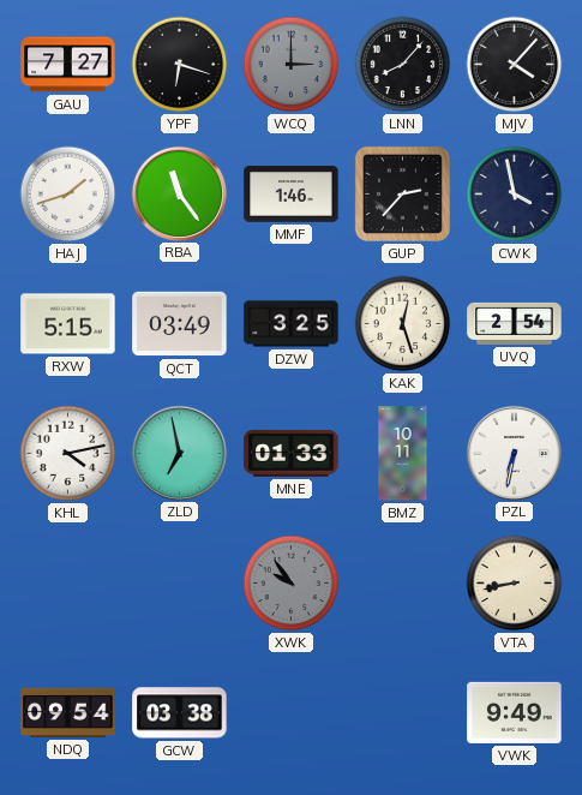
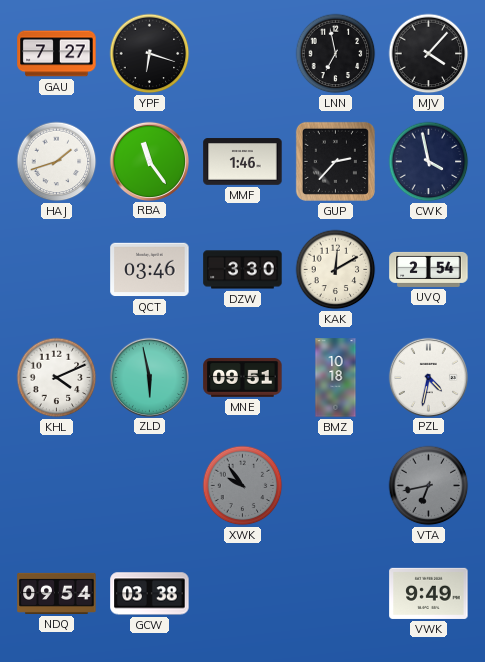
WCQ: 3:00 -> none
LNN: 8:07 -> 6:58
RXW: 5:15 -> none
QCT: 03:49 -> 03:46
DZW: 3:25 -> 3:30
KAK: 12:27 -> 12:10
KHL: 4:13 -> 4:11
ZLD: 6:58 -> 5:58
MNE: 01:33 -> 09:51
BMZ: 10:11 -> 10:18
PZL: 6:32 -> 4:32
VTA: 8:43 -> 6:43
VTA dial: cream -> grey
